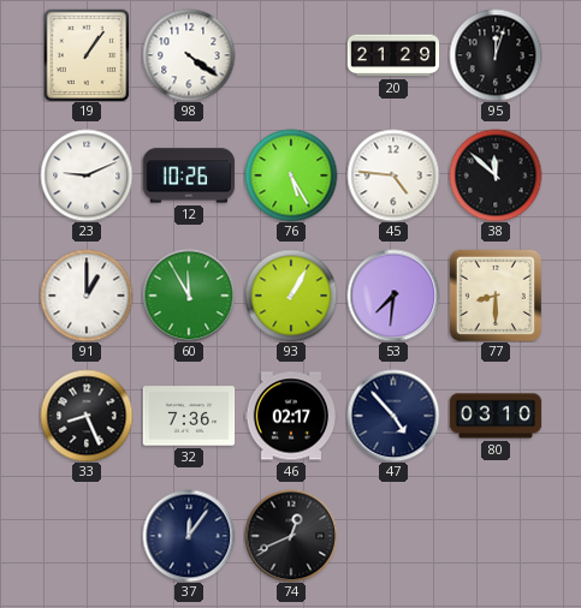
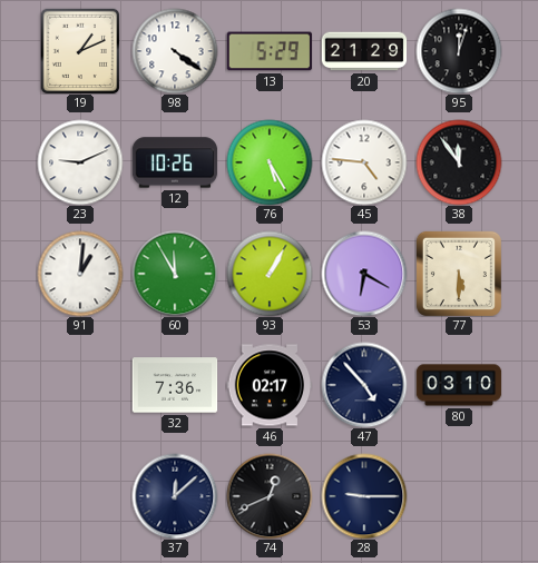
19: 1:06 -> 1:11
13: none -> 5:29
38: 11:52 -> 11:54
91: 1:00 -> 1:01
53: 7:31 -> 6:20
77: 8:30 -> 5:30
33: 8:26 -> none
37: 12:06 -> 12:08
28: none -> 9:15
